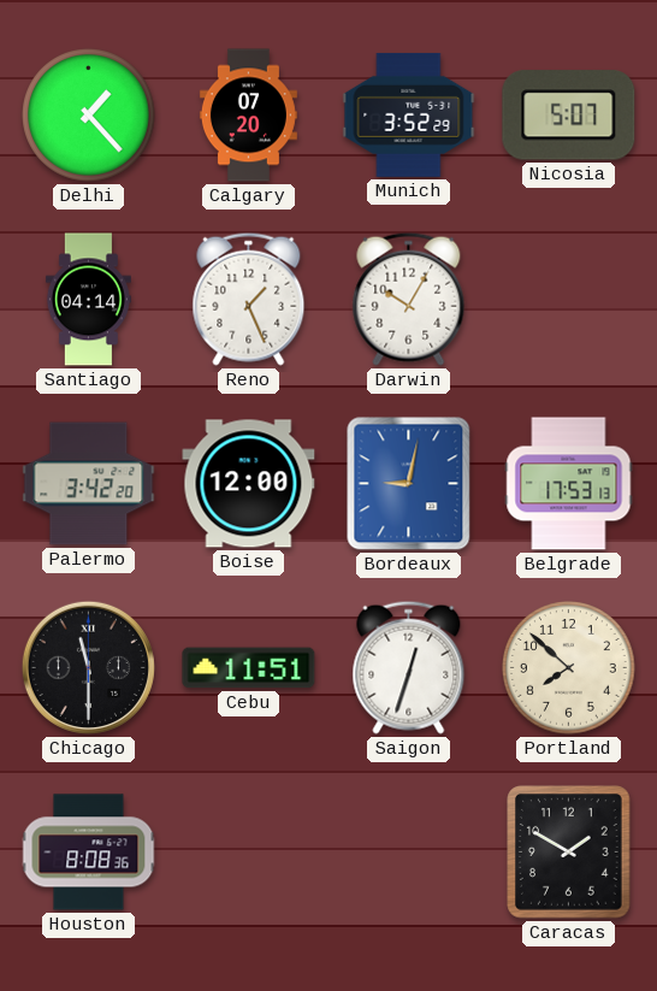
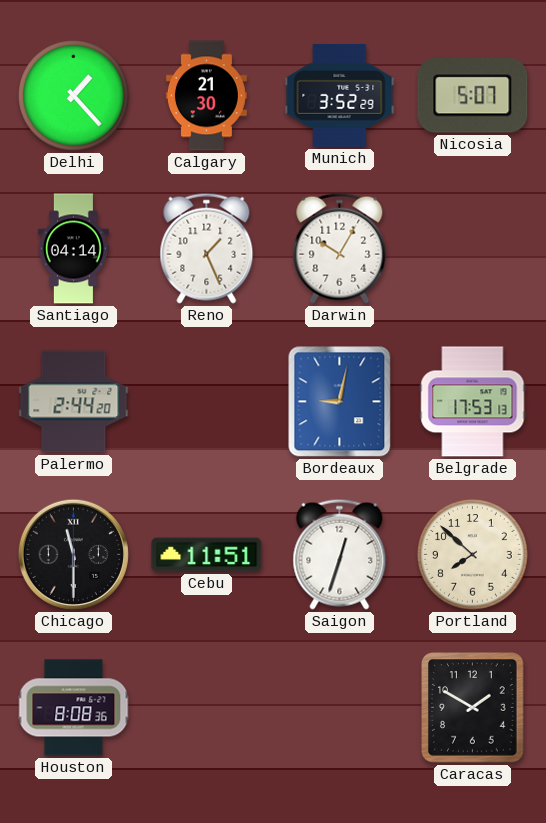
Calgary: 07:20 -> 21:30
Palermo: 3:42 -> 2:44
Boise: 12:00 -> none
